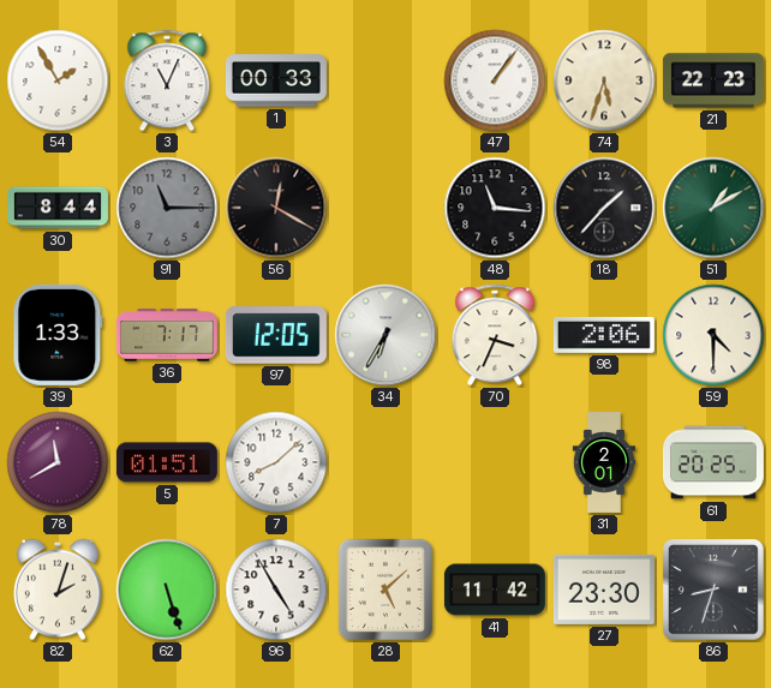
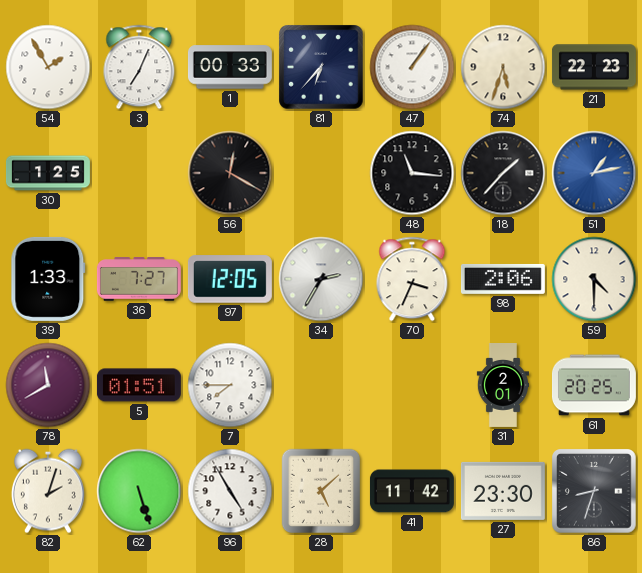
3: 11:04 -> 7:04
81: none -> 6:37
30: 8:44 -> 1:25
91: 11:15 -> none
51: 1:10 -> 1:13
51 dial: green -> blue
36: 7:17 -> 7:27
34: 6:35 -> 2:35
7: 8:08 -> 7:45
